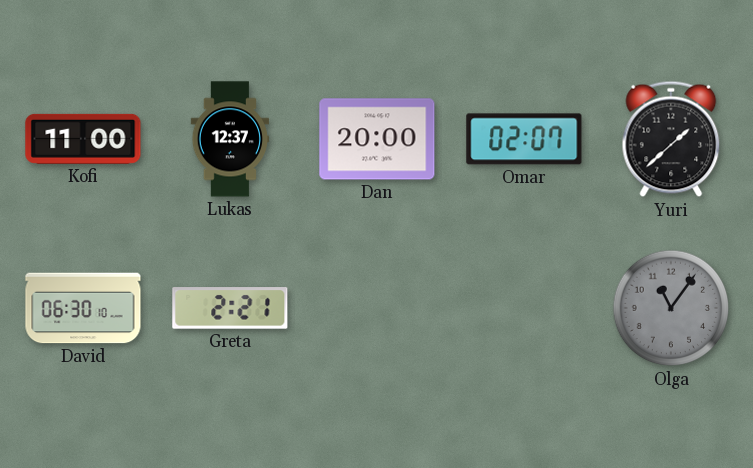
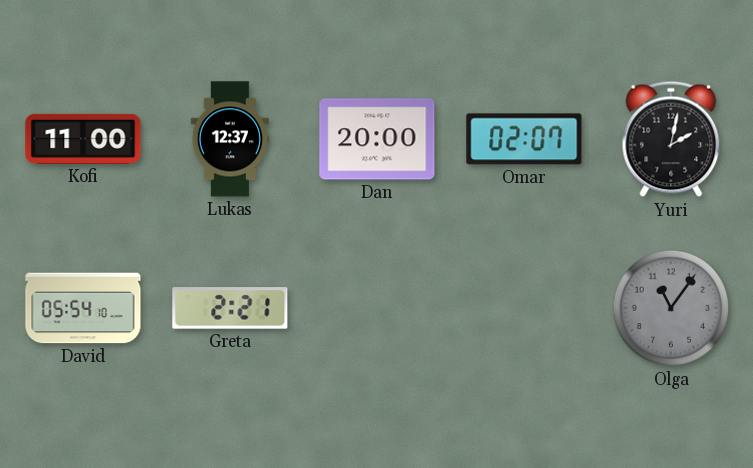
Yuri: 1:38 -> 2:02
David: 06:30 -> 05:54
